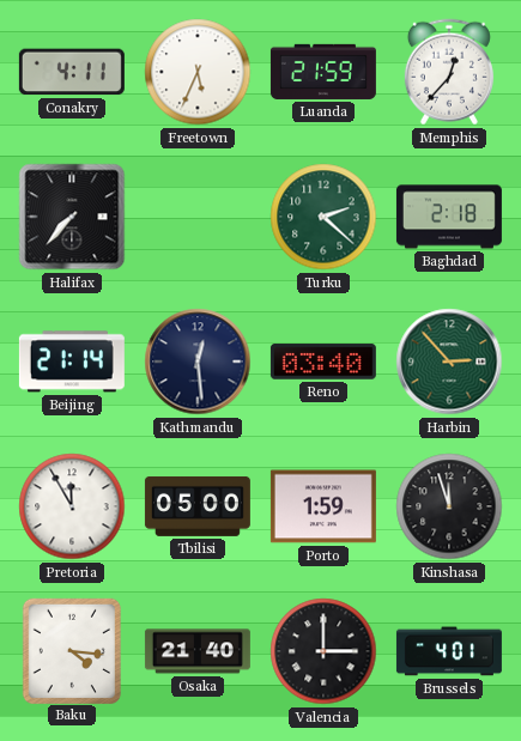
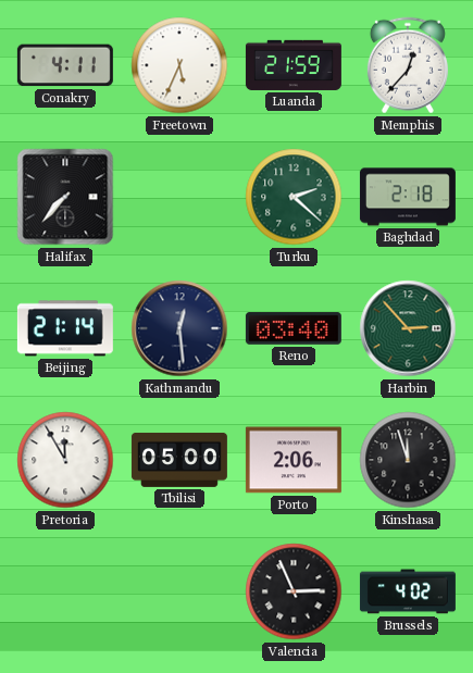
Porto: 1:59 -> 2:06
Baku: 4:16 -> none
Osaka: 21:40 -> none
Valencia: 3:00 -> 2:56
Brussels: 4:01 -> 4:02
